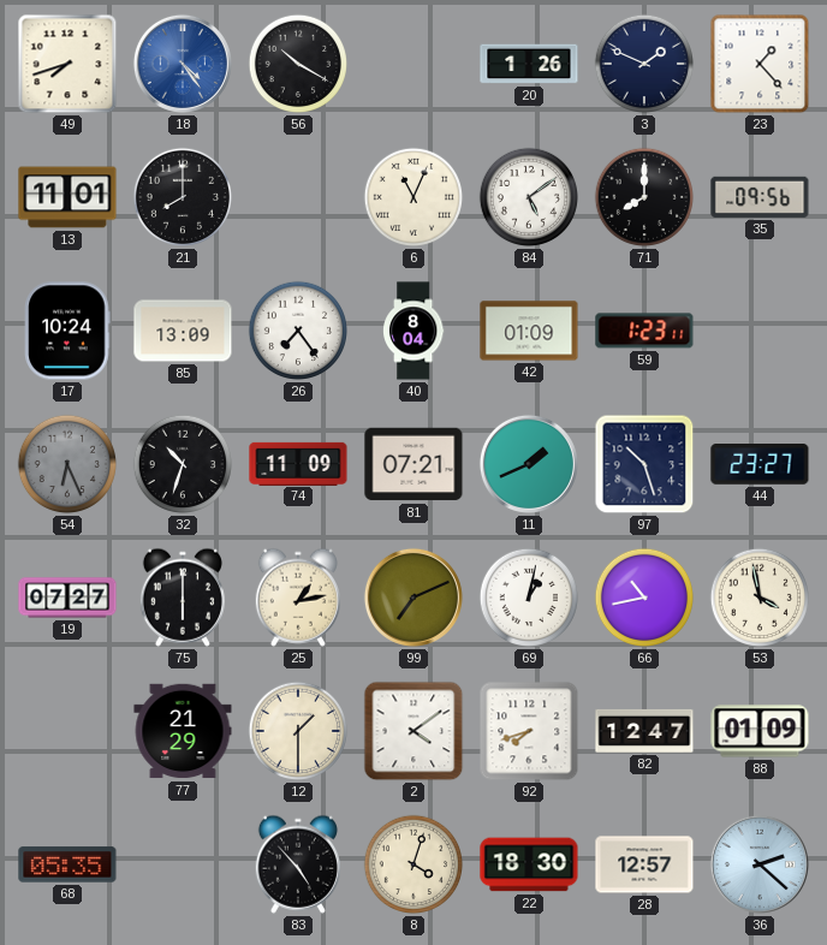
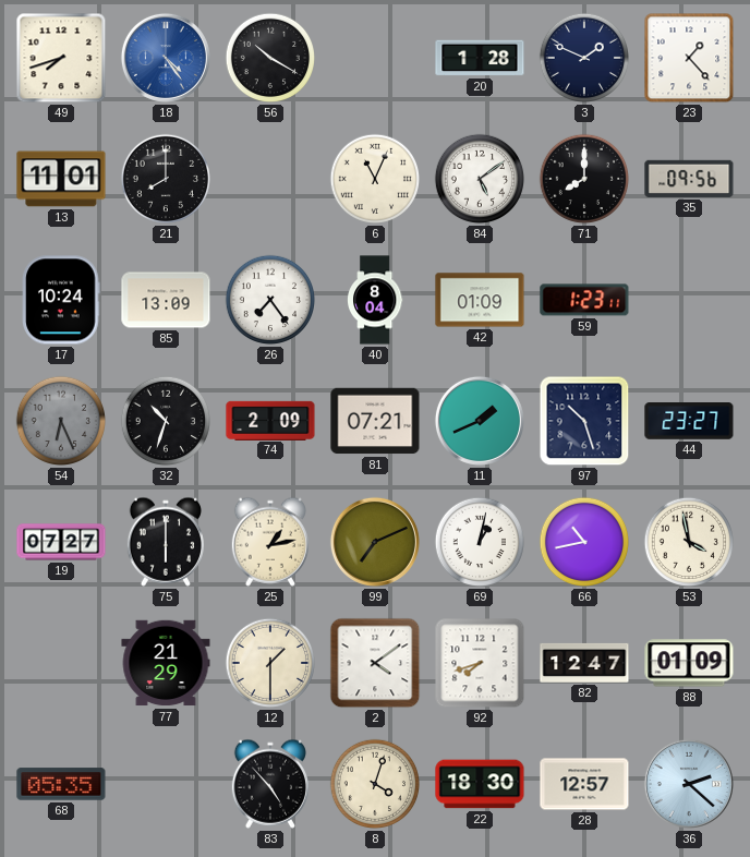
20: 1:26 -> 1:28
74: 11:09 -> 2:09
